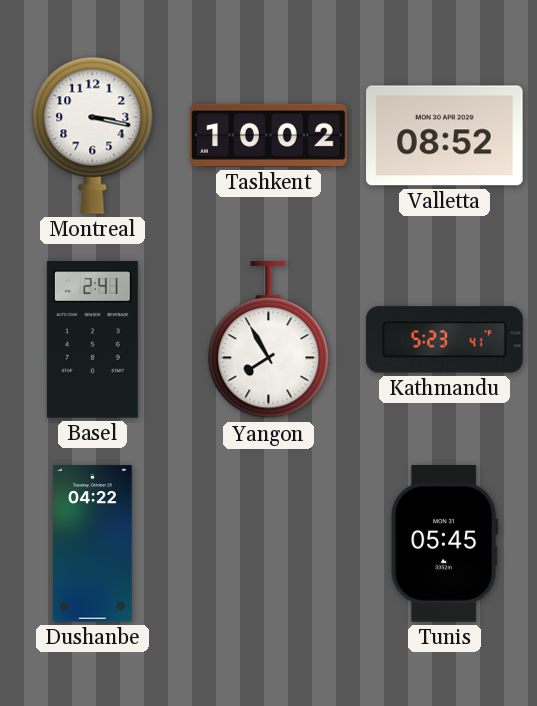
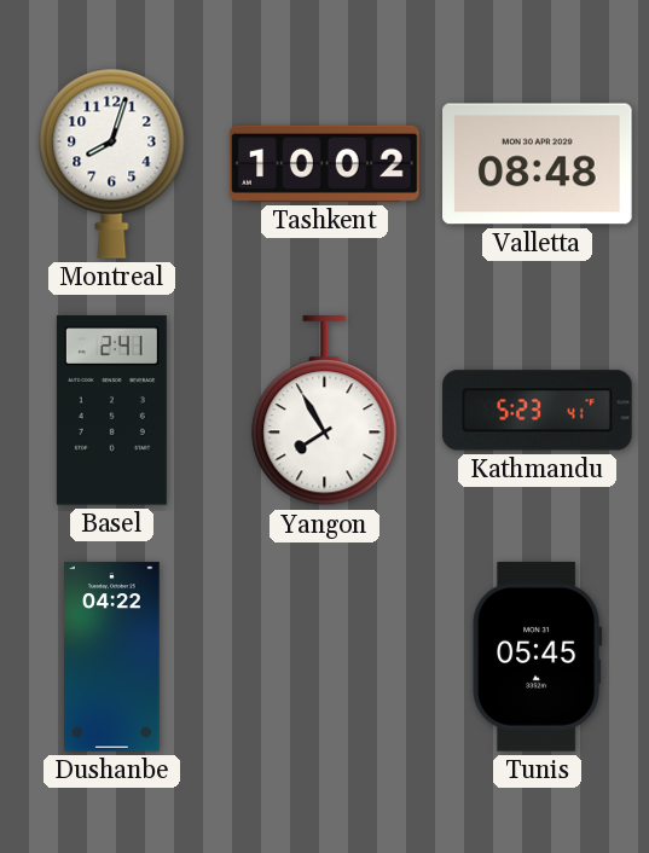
Montreal: 3:17 -> 8:03
Valletta: 08:52 -> 08:48
